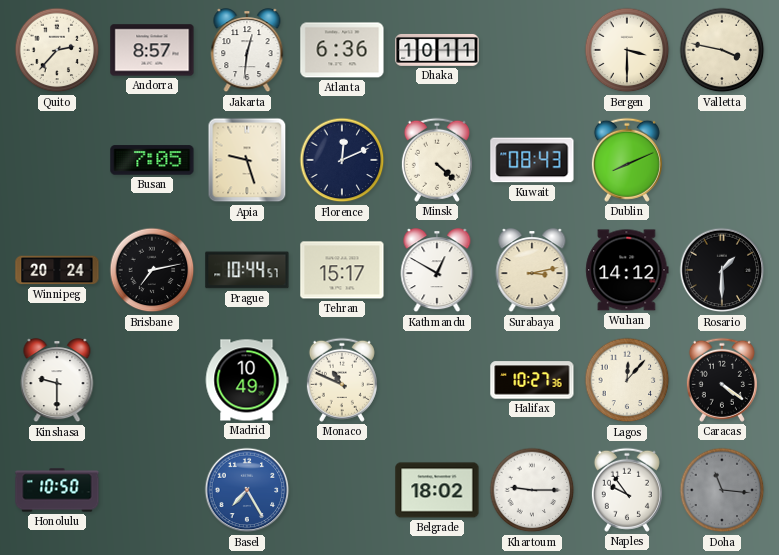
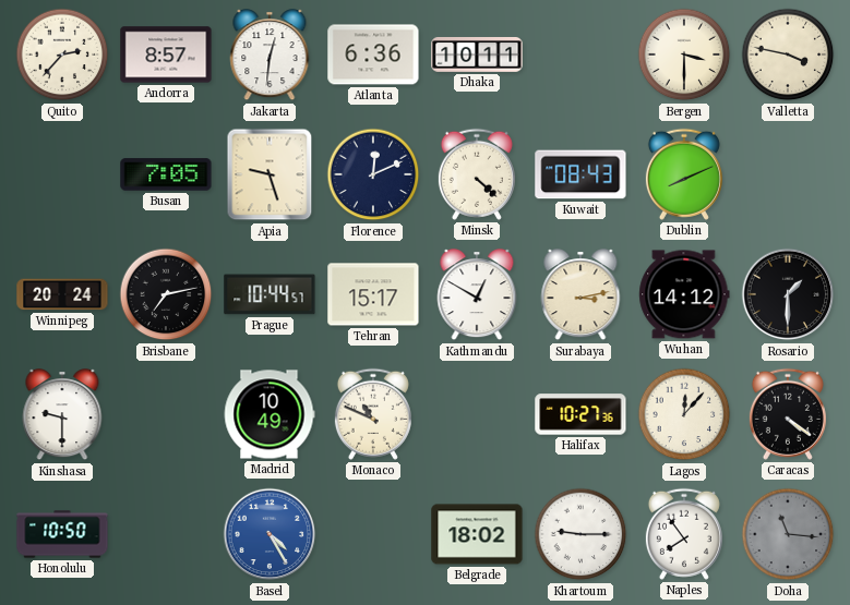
Basel: 7:25 -> 4:25
Naples: 9:54 -> 7:54
